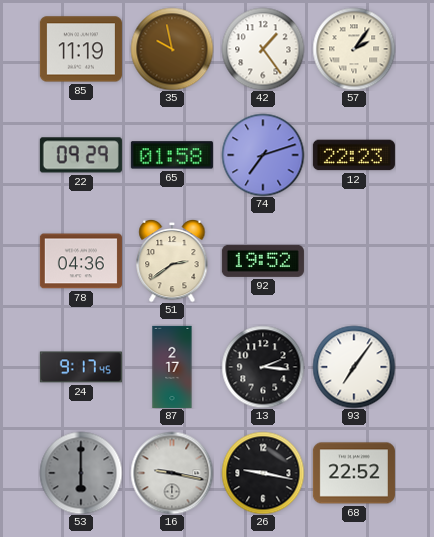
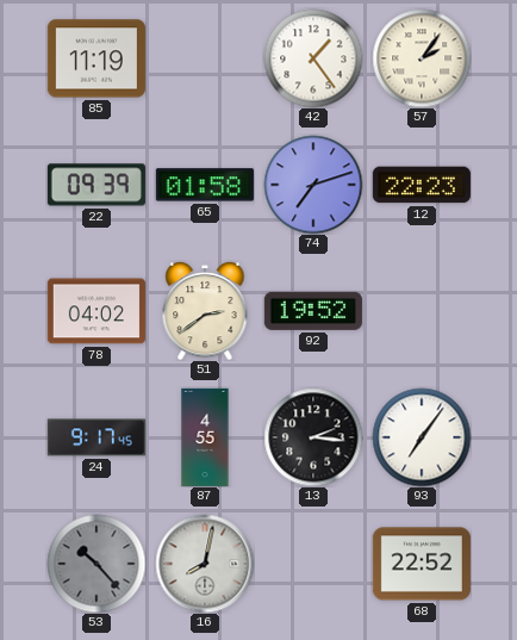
35: 9:58 -> none
22: 09:29 -> 09:39
78: 04:36 -> 04:02
87: 2:17 -> 4:55
53: 6:00 -> 10:23
16: 9:17 -> 8:02
26: 9:17 -> none
